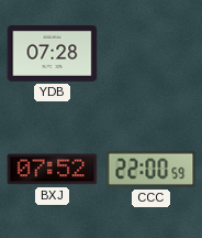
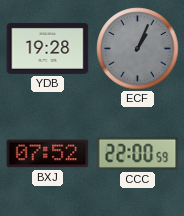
YDB: 07:28 -> 19:28
ECF: none -> 1:04
